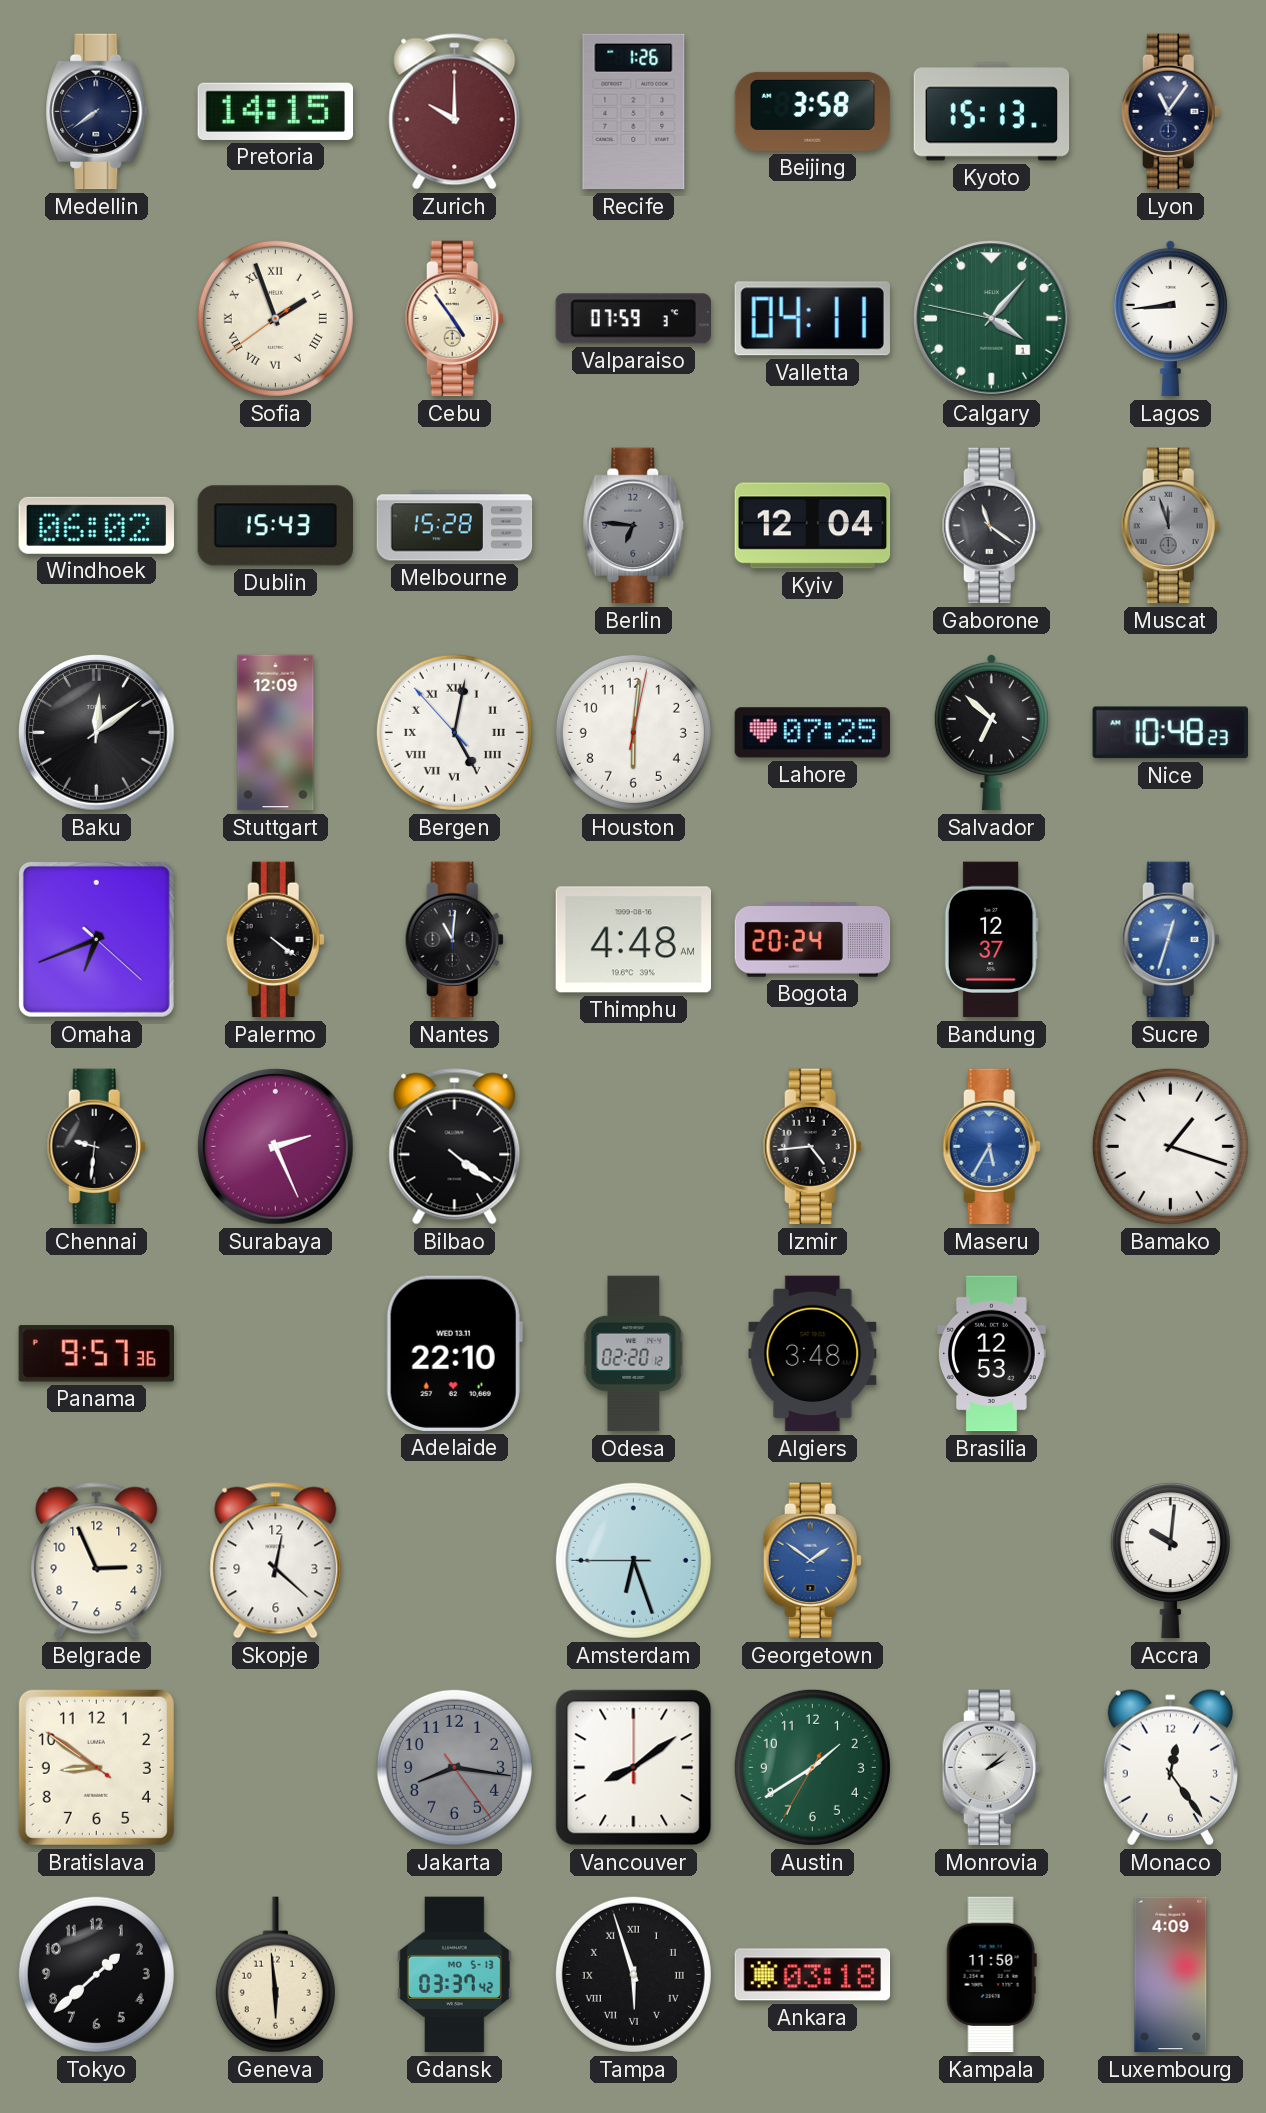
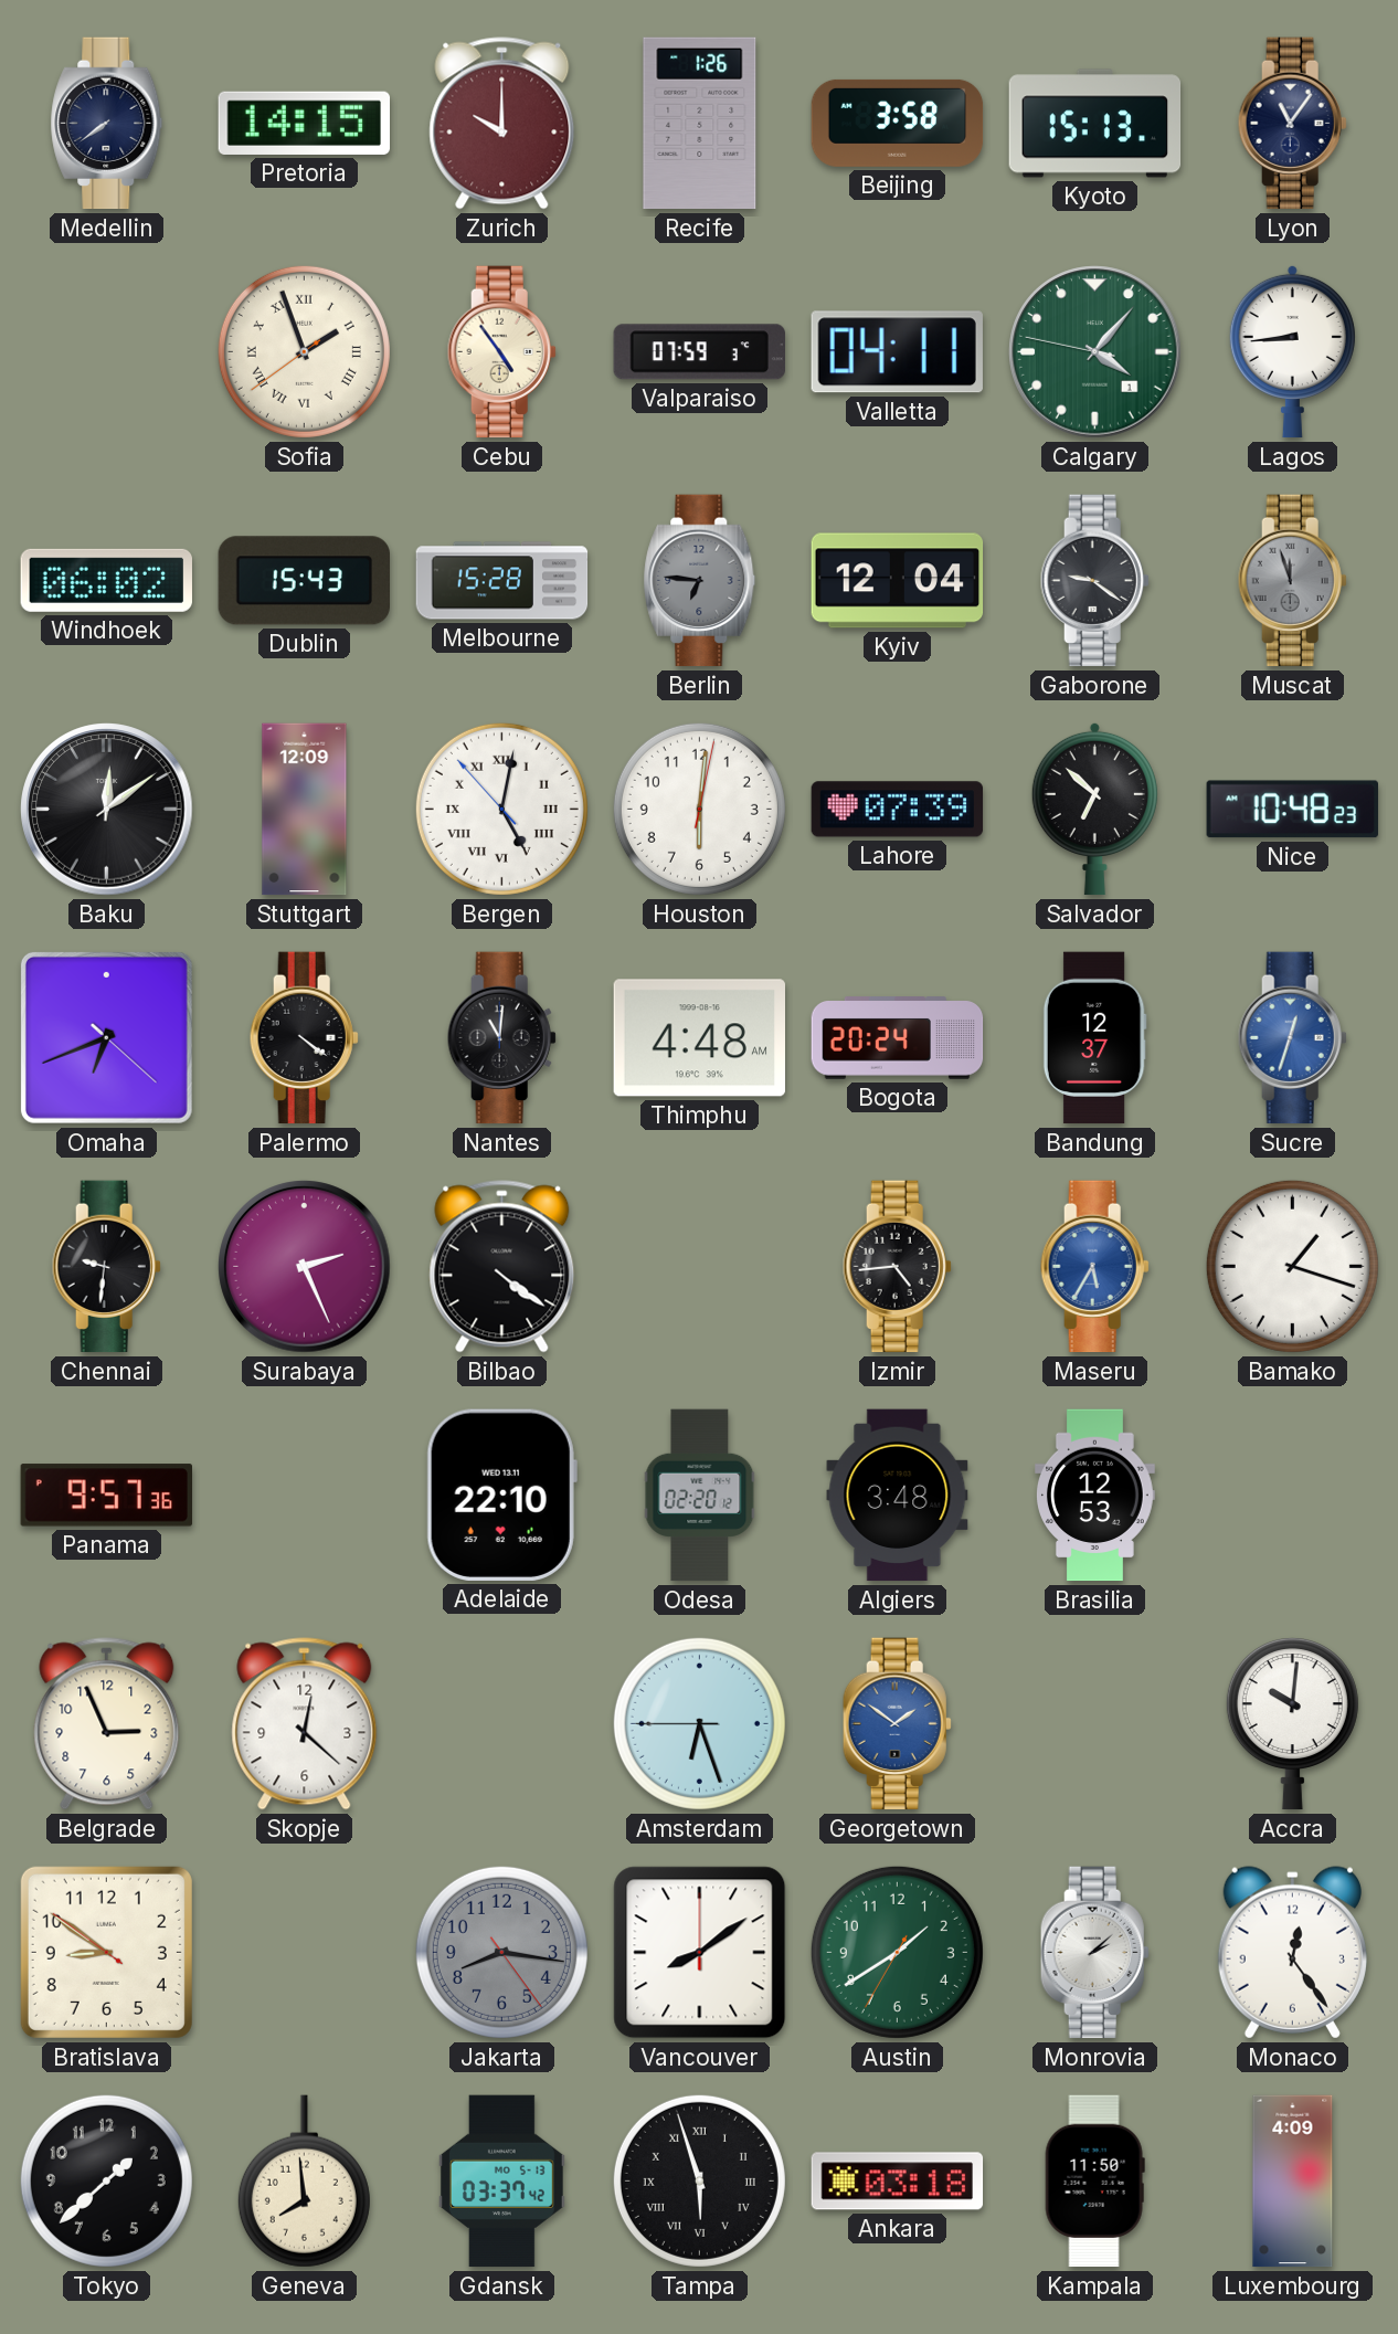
Gaborone: 11:21 -> 9:21
Lahore: 07:25 -> 07:39
Geneva: 5:59 -> 7:59
